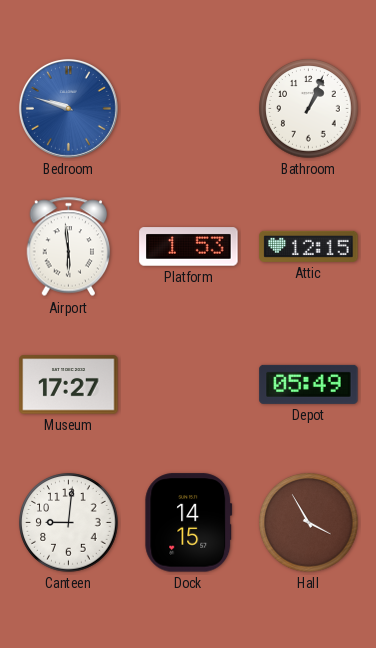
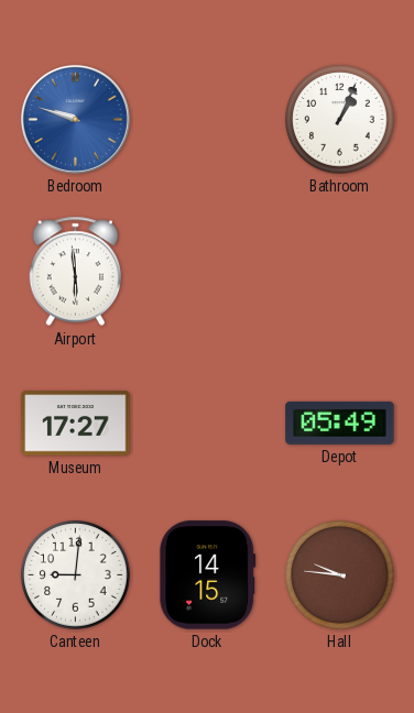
Platform: 1:53 -> none
Attic: 12:15 -> none
Hall: 3:55 -> 9:46
